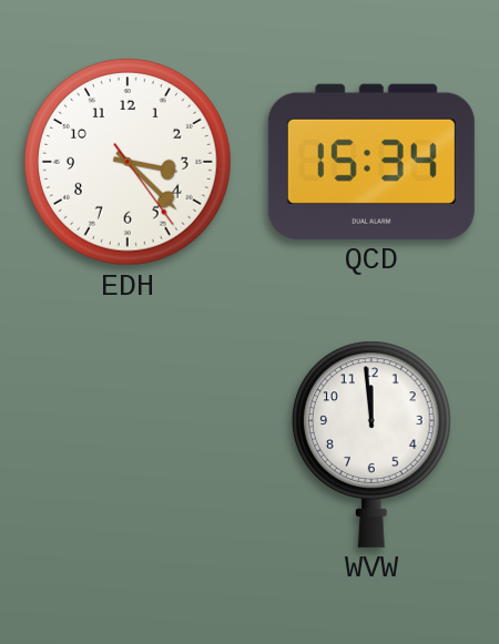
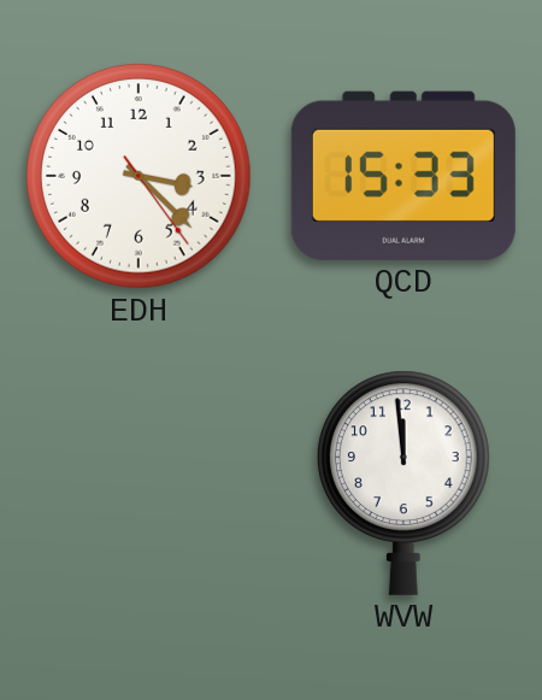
QCD: 15:34 -> 15:33
